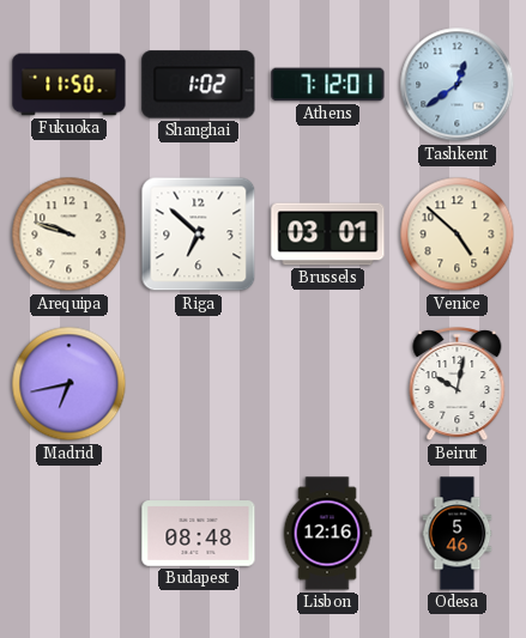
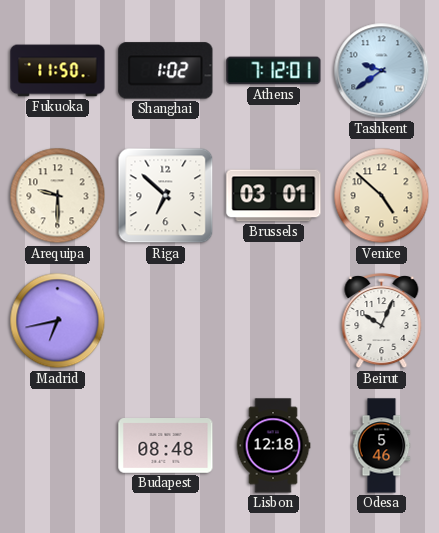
Tashkent: 12:39 -> 9:39
Arequipa: 9:48 -> 9:30
Beirut: 10:02 -> 10:04
Lisbon: 12:16 -> 12:18
